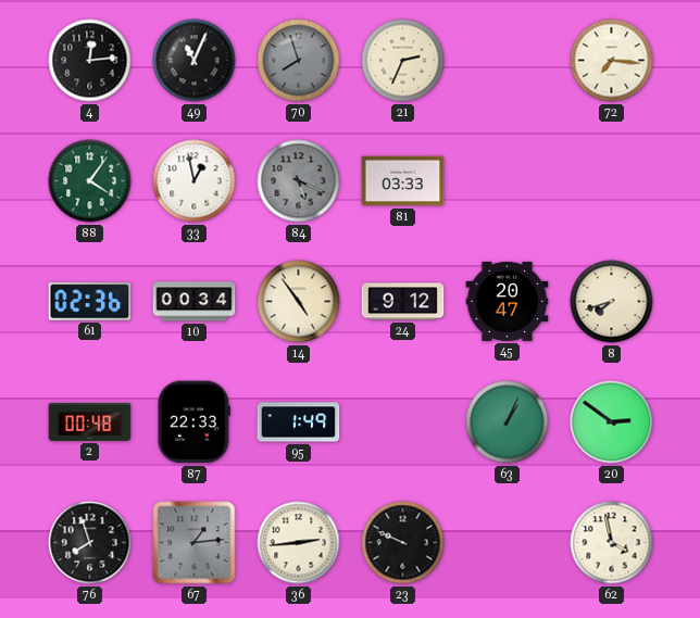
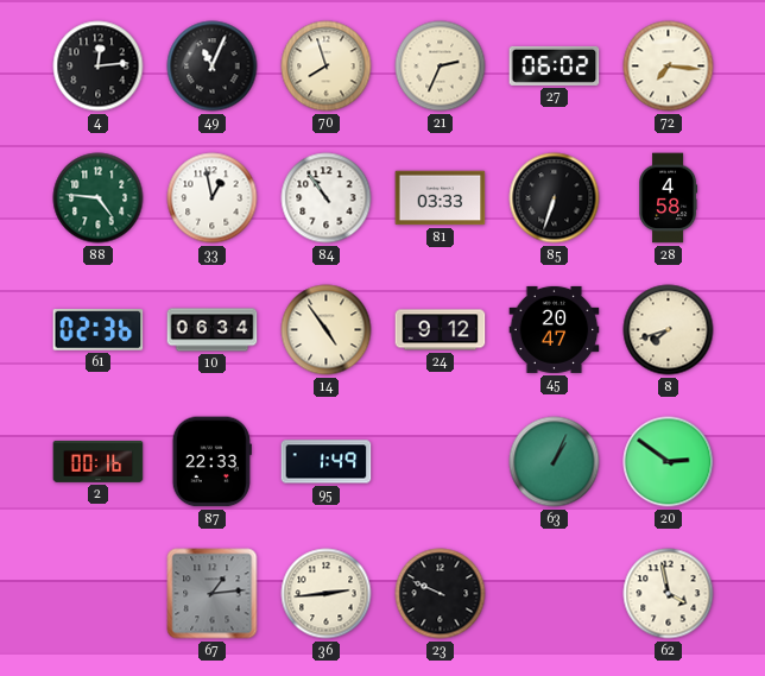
70 dial: grey -> cream
27: none -> 06:02
88: 4:06 -> 4:46
84: 5:19 -> 10:54
84 dial: grey -> white
85: none -> 6:33
28: none -> 4:58
10: 00:34 -> 06:34
2: 00:48 -> 00:16
76: 7:57 -> none
